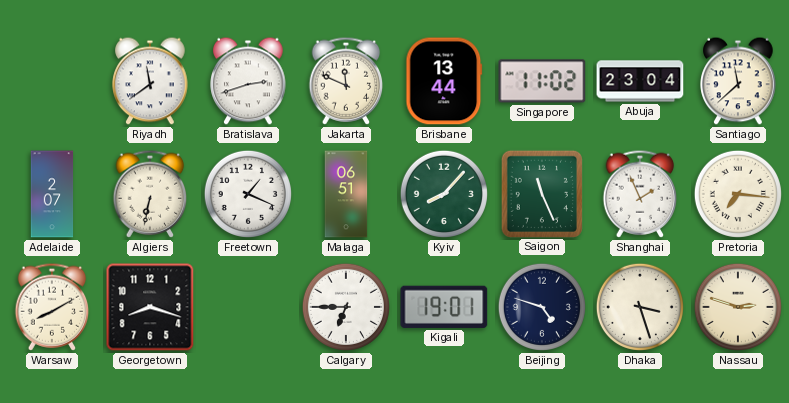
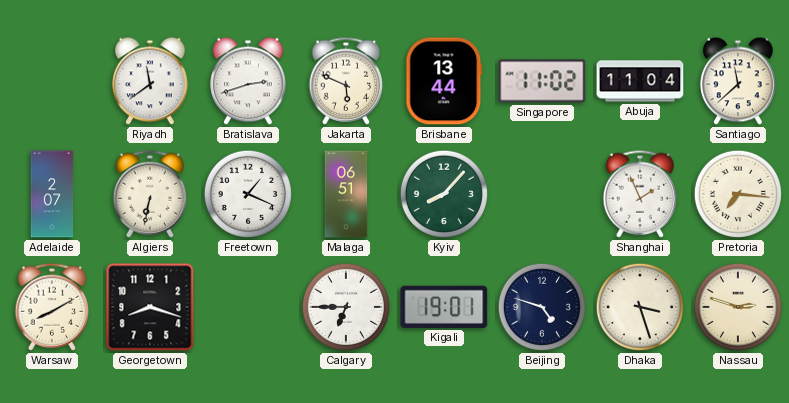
Jakarta: 11:49 -> 5:49
Abuja: 23:04 -> 11:04
Saigon: 11:26 -> none
